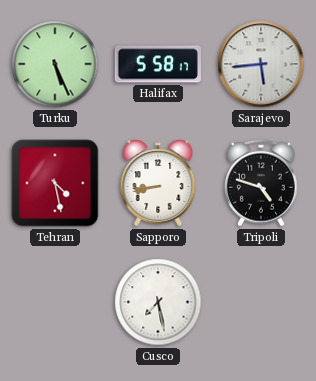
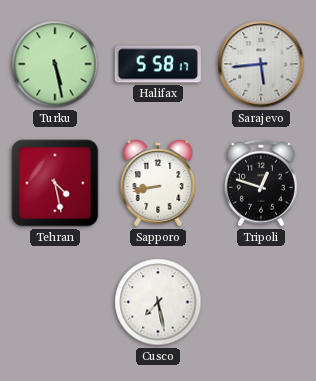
Turku: 5:26 -> 5:28
Tripoli: 4:48 -> 12:48
